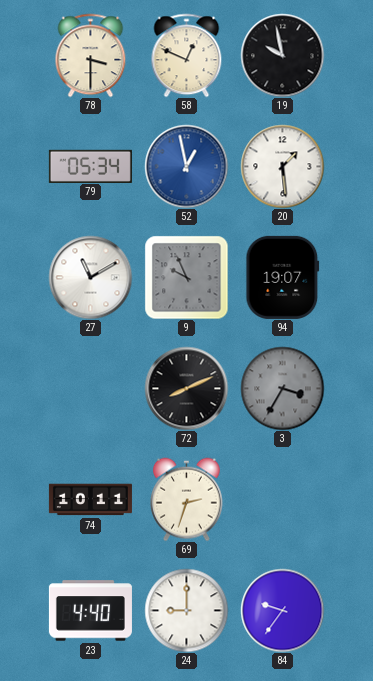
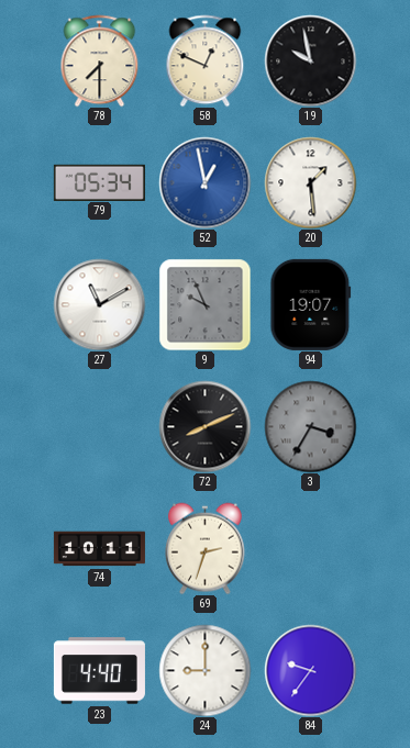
78: 3:30 -> 7:30
